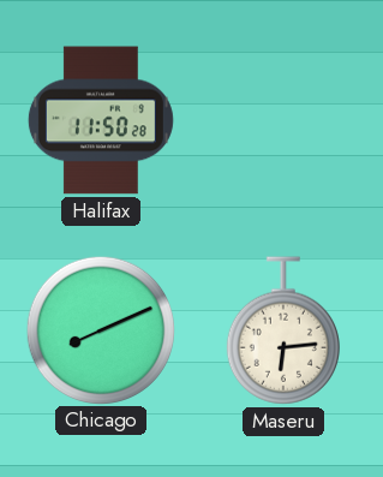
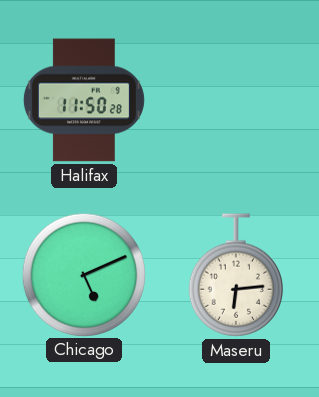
Chicago: 8:11 -> 5:11
